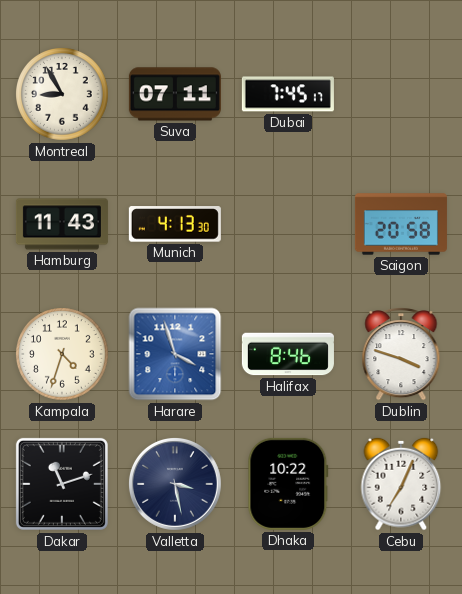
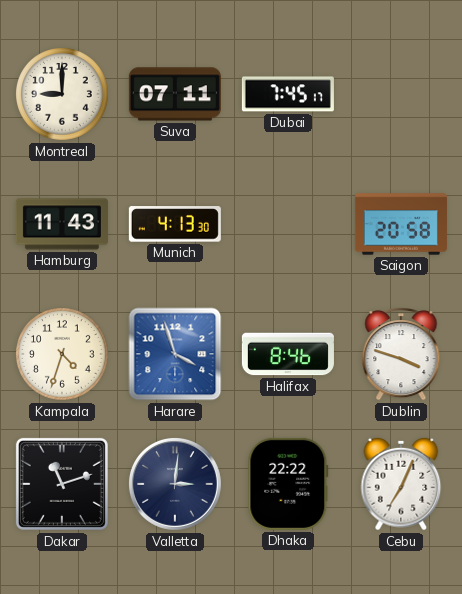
Montreal: 8:55 -> 9:00
Valletta: 3:28 -> 3:01
Dhaka: 10:22 -> 22:22
